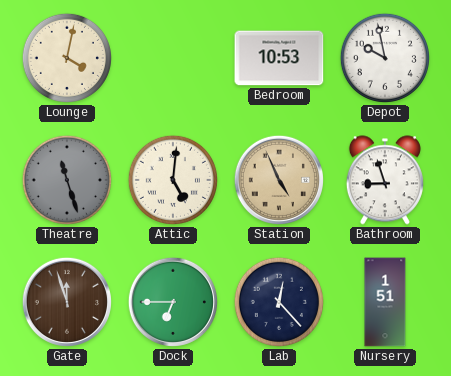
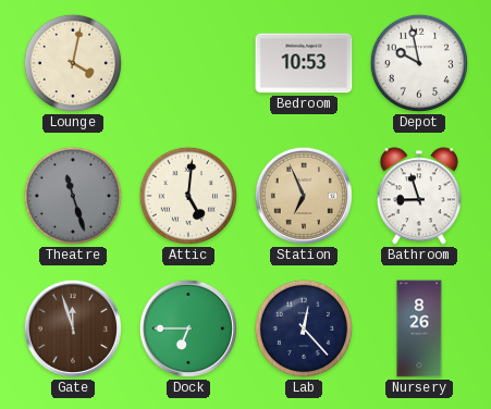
Station: 4:56 -> 6:56
Nursery: 1:51 -> 8:26
